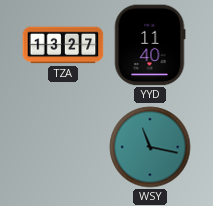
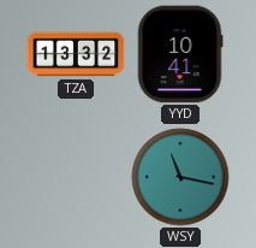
TZA: 13:27 -> 13:32
YYD: 11:40 -> 10:41
